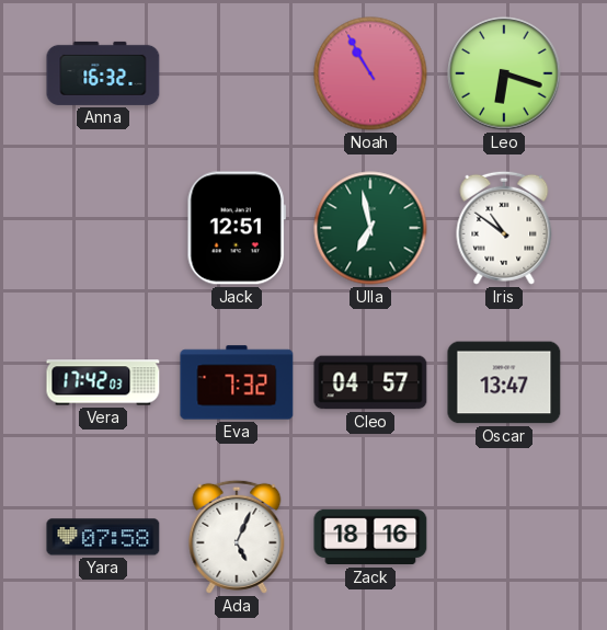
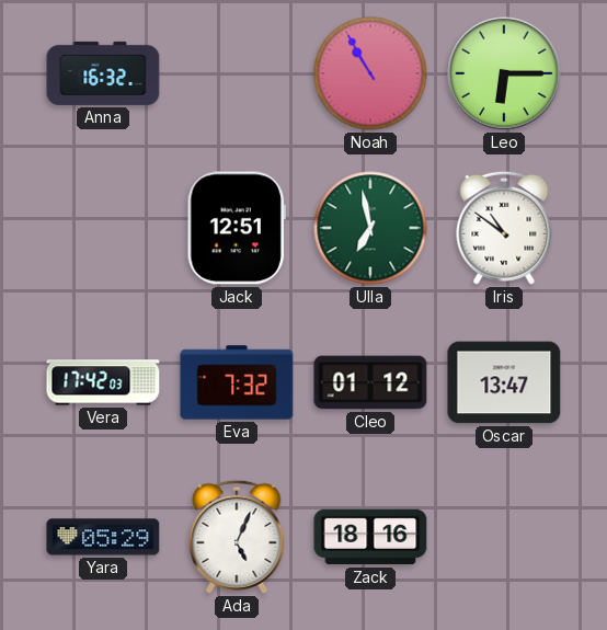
Leo: 6:18 -> 6:15
Cleo: 04:57 -> 01:12
Yara: 07:58 -> 05:29
